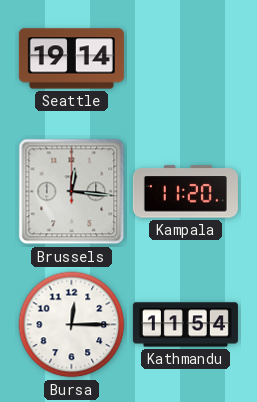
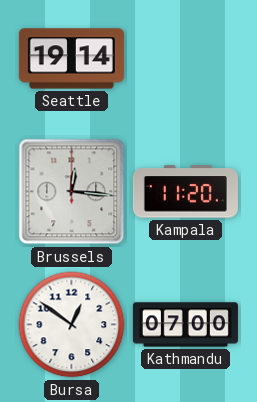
Bursa: 12:15 -> 12:51
Kathmandu: 11:54 -> 07:00
